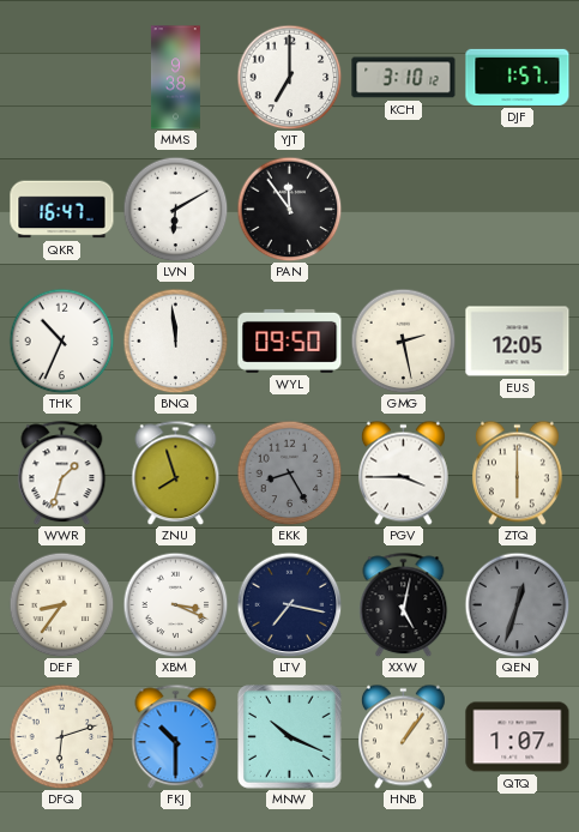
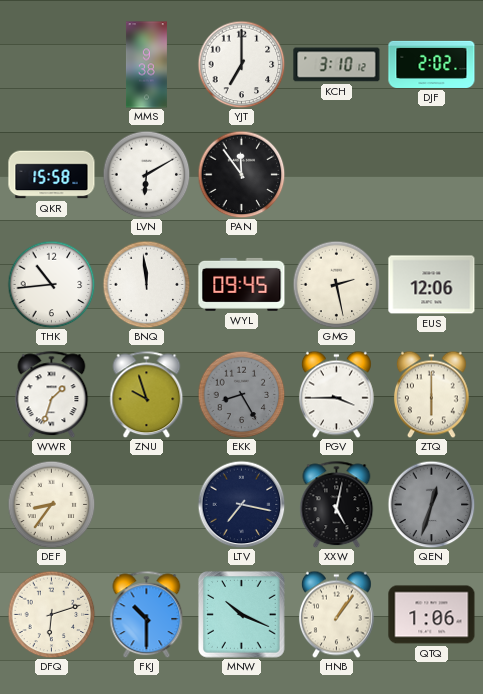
DJF: 1:57 -> 2:02
QKR: 16:47 -> 15:58
THK: 10:34 -> 10:44
WYL: 09:50 -> 09:45
EUS: 12:05 -> 12:06
ZNU: 7:57 -> 9:57
XBM: 3:19 -> none
QTQ: 1:07 -> 1:06
